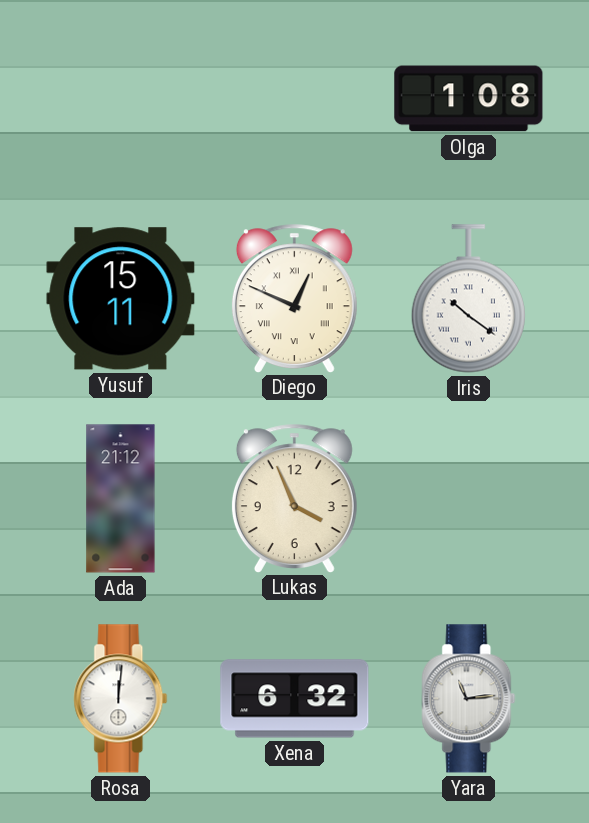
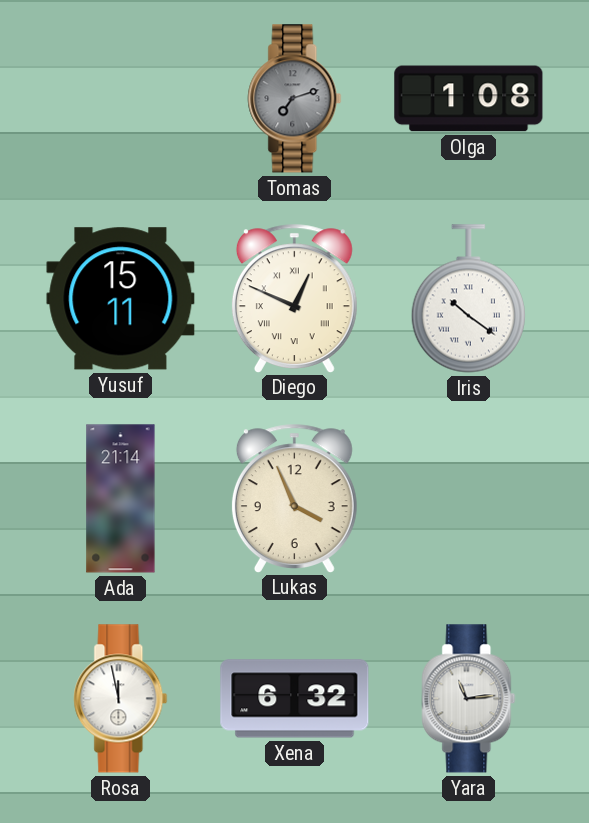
Tomas: none -> 7:12
Ada: 21:12 -> 21:14
Rosa: 12:01 -> 11:58
